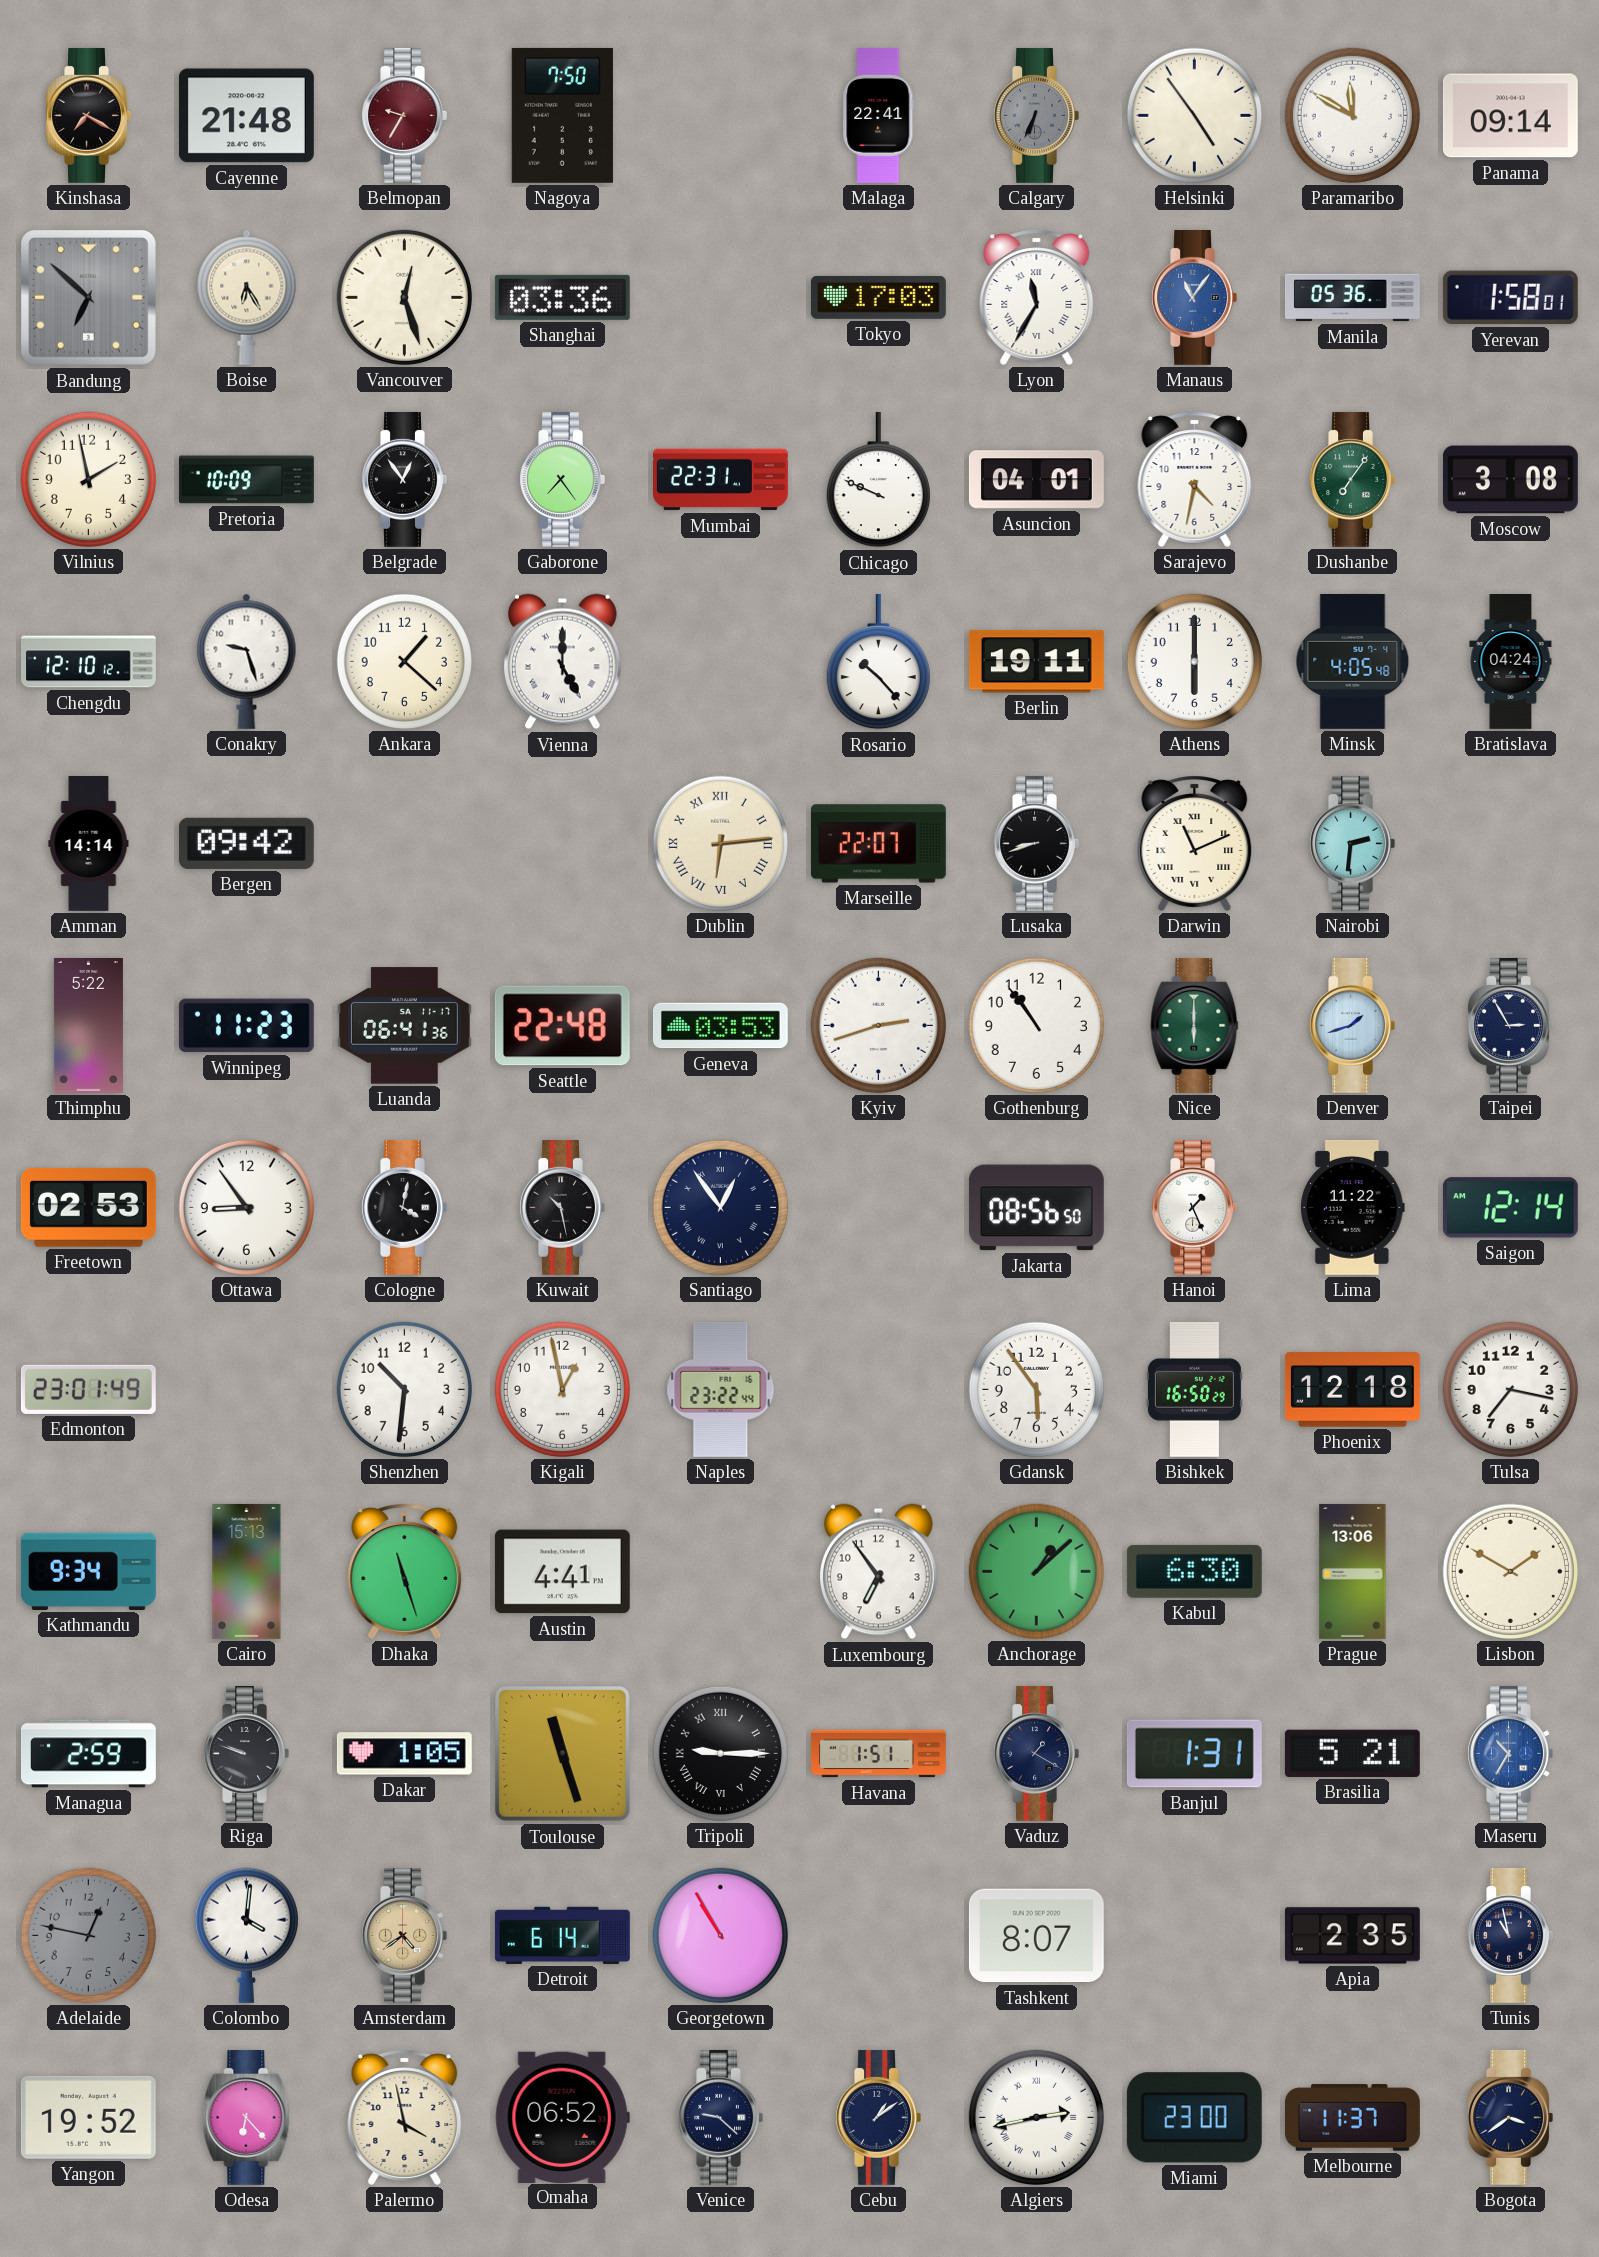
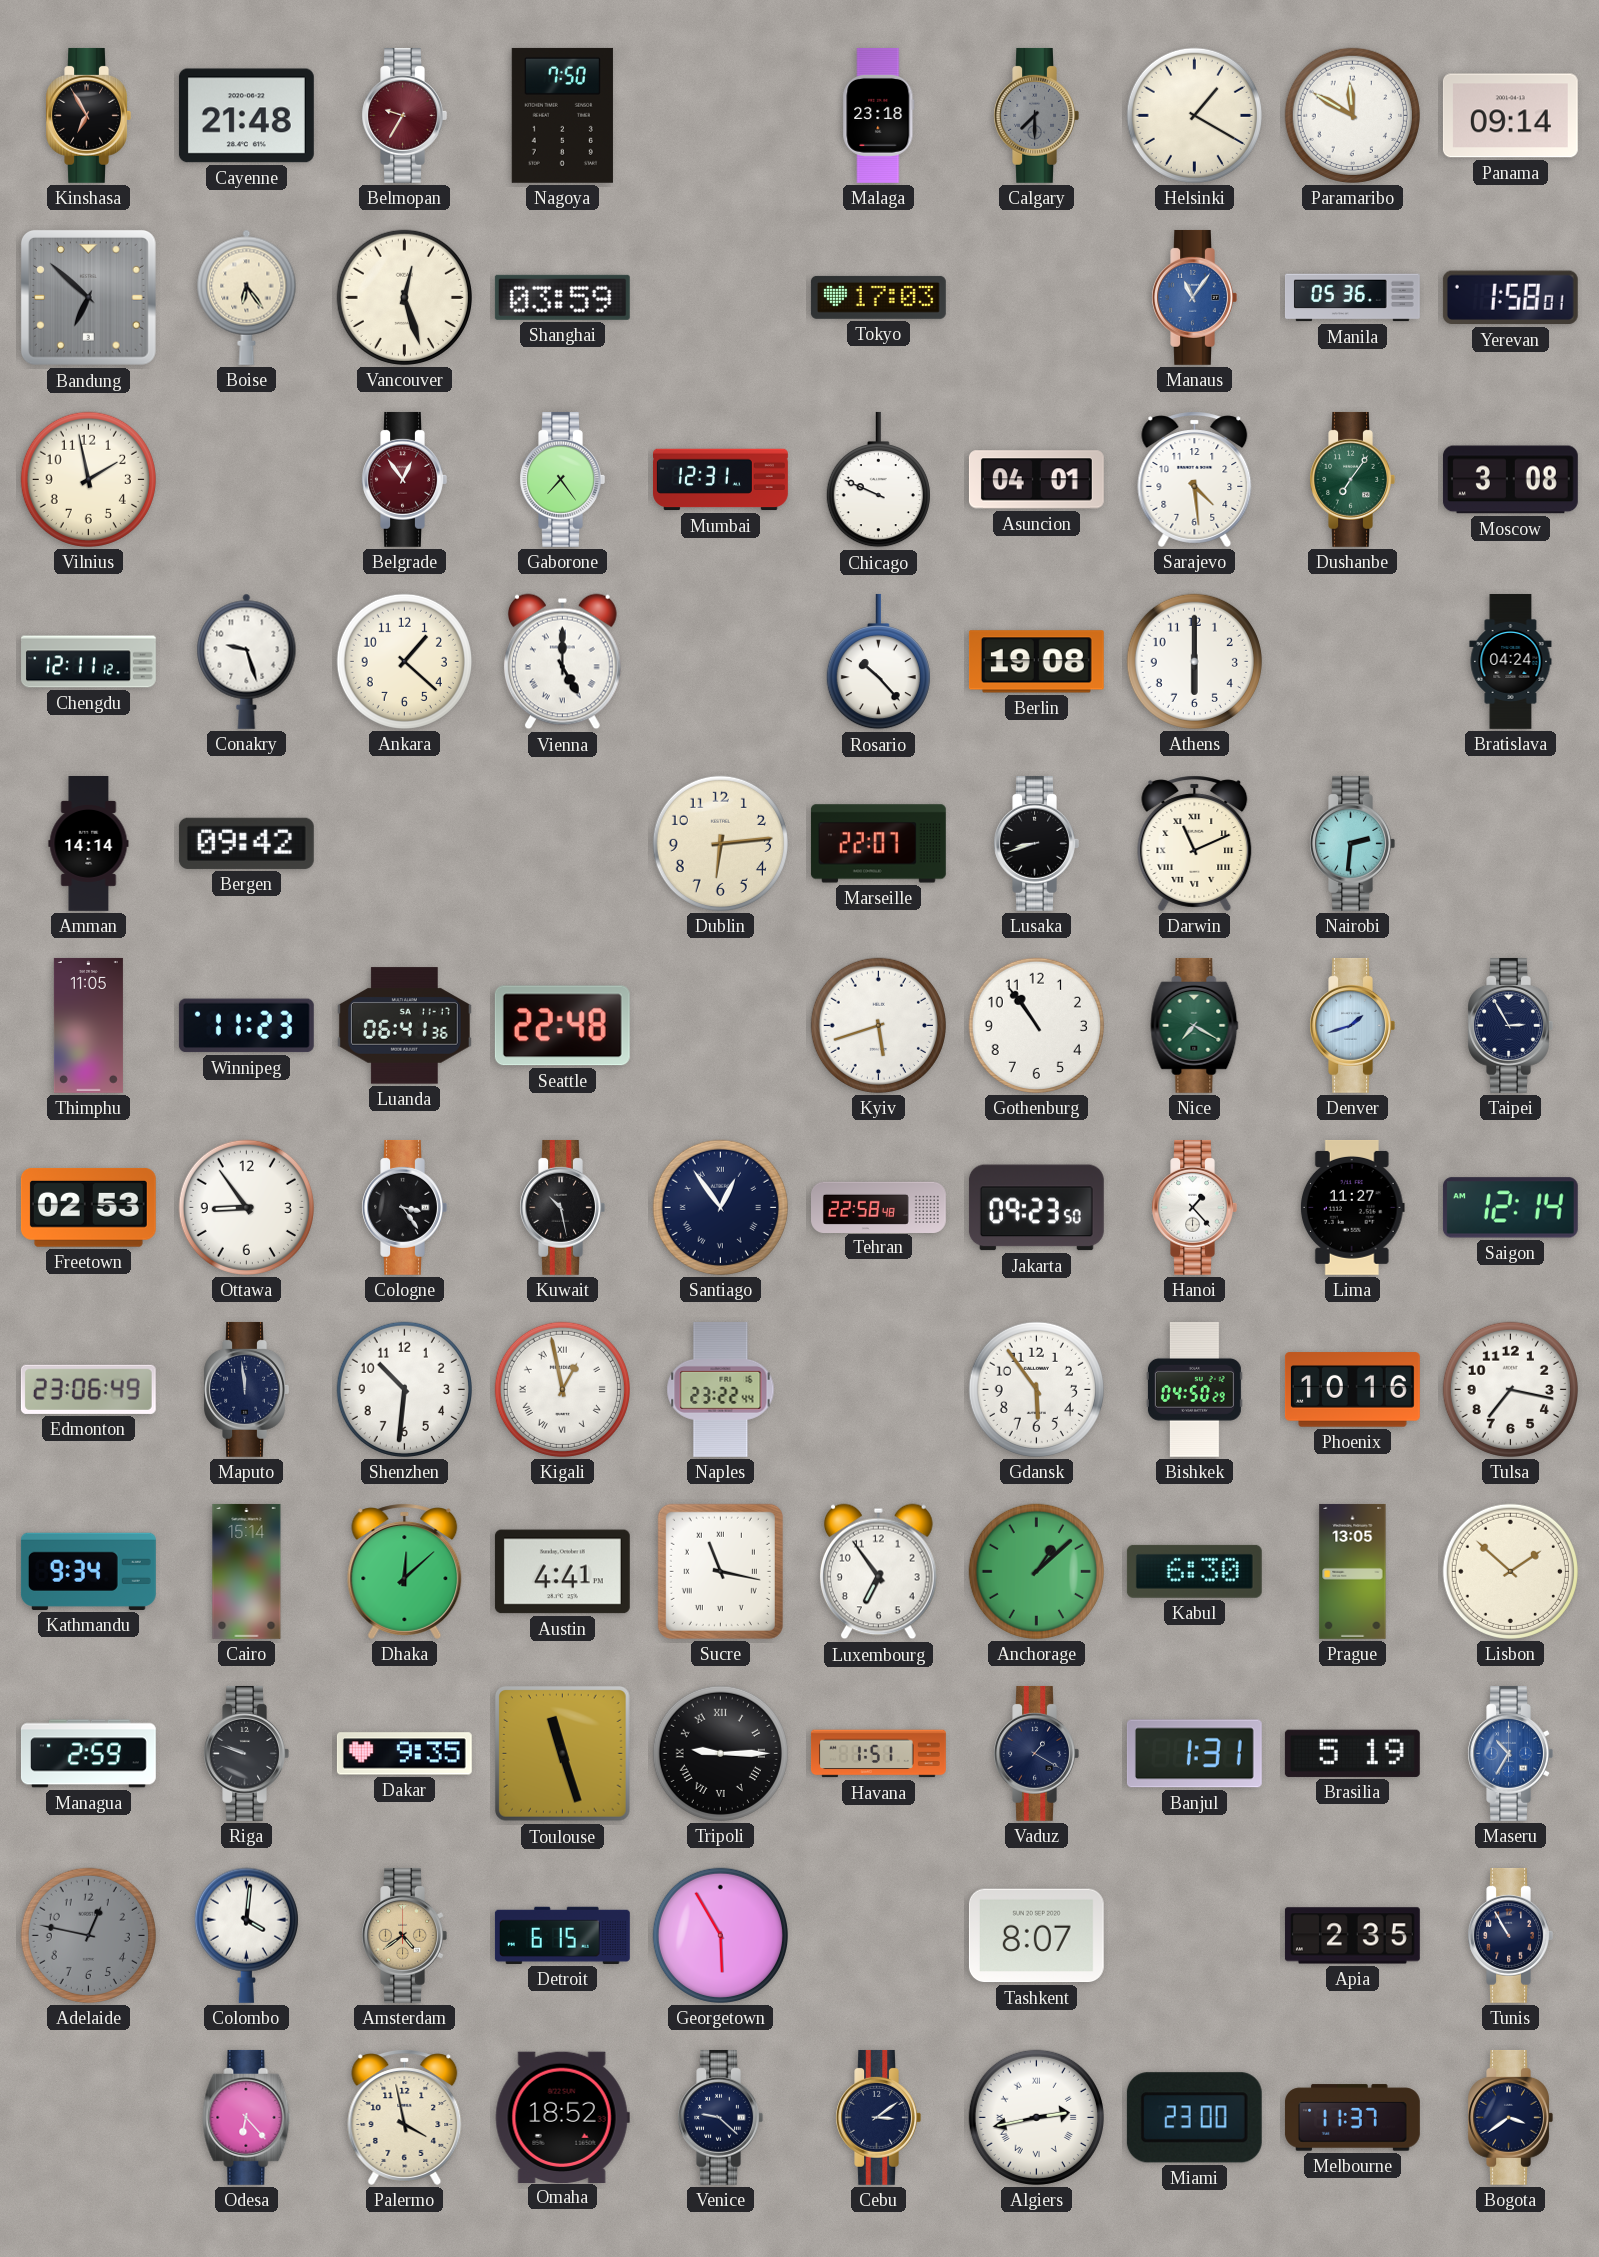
Kinshasa: 7:20 -> 6:55
Malaga: 22:41 -> 23:18
Calgary: 6:34 -> 7:30
Helsinki: 4:54 -> 1:20
Boise: 6:25 -> 6:24
Shanghai: 03:36 -> 03:59
Lyon: 11:35 -> none
Pretoria: 10:09 -> none
Belgrade dial: black -> burgundy
Mumbai: 22:31 -> 12:31
Sarajevo: 4:32 -> 4:29
Chengdu: 12:10 -> 12:11
Berlin: 19:11 -> 19:08
Minsk: 4:05 -> none
Dublin numerals: Roman -> Arabic
Thimphu: 5:22 -> 11:05
Geneva: 03:53 -> none
Kyiv: 2:42 -> 5:42
Nice: 6:00 -> 7:20
Cologne: 4:02 -> 3:24
Tehran: none -> 22:58
Jakarta: 08:56 -> 09:23
Hanoi: 1:26 -> 1:23
Lima: 11:22 -> 11:27
Edmonton: 23:01 -> 23:06
Maputo: none -> 11:59
Kigali numerals: Arabic -> Roman
Bishkek: 16:50 -> 04:50
Phoenix: 12:18 -> 10:16
Cairo: 15:13 -> 15:14
Dhaka: 11:27 -> 12:08
Sucre: none -> 11:17
Prague: 13:06 -> 13:05
Lisbon: 1:50 -> 1:52
Dakar: 1:05 -> 9:35
Brasilia: 5:21 -> 5:19
Detroit: 6:14 -> 6:15
Georgetown: 10:55 -> 5:55
Tunis: 10:58 -> 10:55
Yangon: 19:52 -> none
Omaha: 06:52 -> 18:52
Cebu: 1:09 -> 3:09
